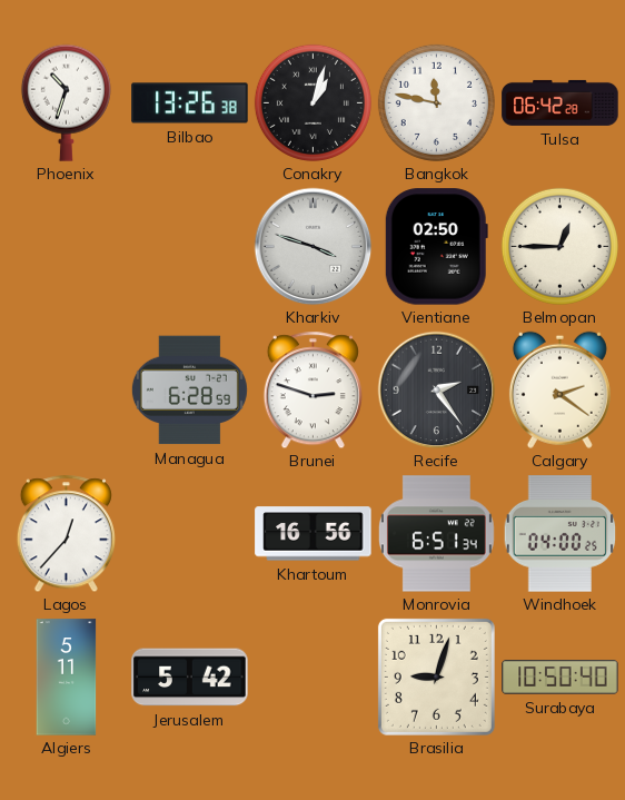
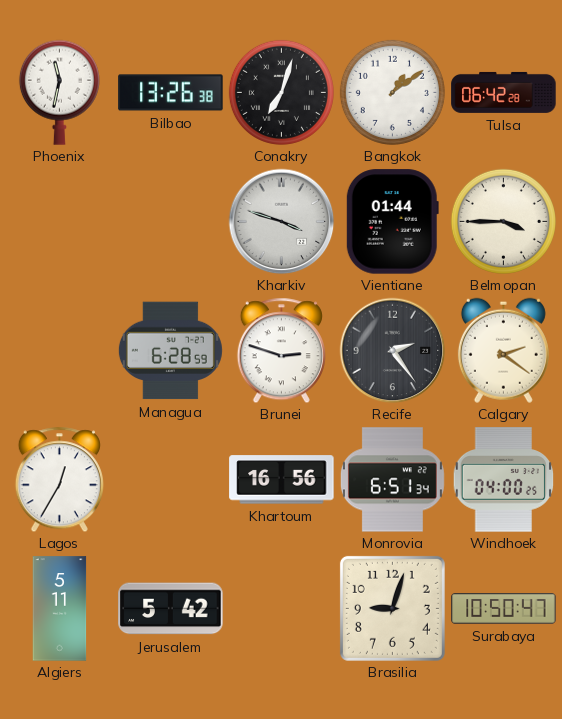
Phoenix: 10:33 -> 11:32
Conakry: 1:03 -> 7:03
Bangkok: 11:47 -> 1:09
Vientiane: 02:50 -> 01:44
Belmopan: 12:45 -> 3:45
Lagos: 12:37 -> 12:35
Surabaya: 10:50:40 -> 10:50:47
